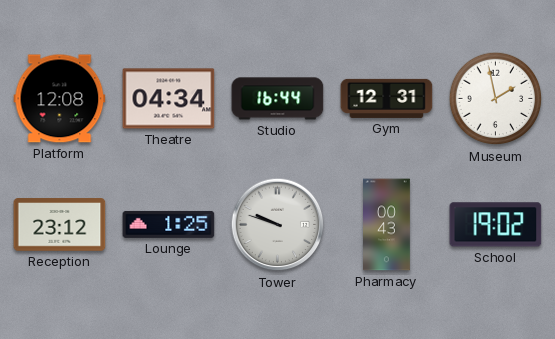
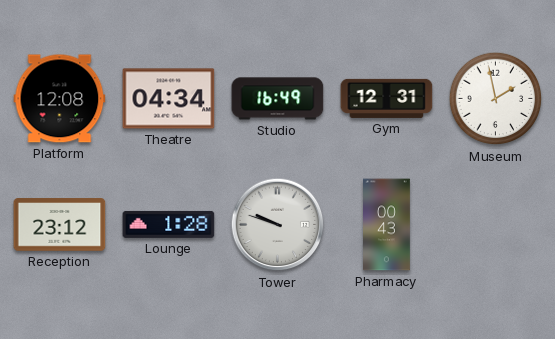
Studio: 16:44 -> 16:49
Lounge: 1:25 -> 1:28
School: 19:02 -> none
